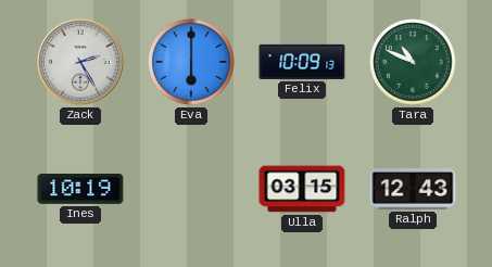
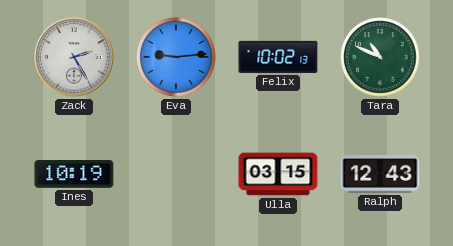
Eva: 6:00 -> 9:14
Felix: 10:09 -> 10:02
